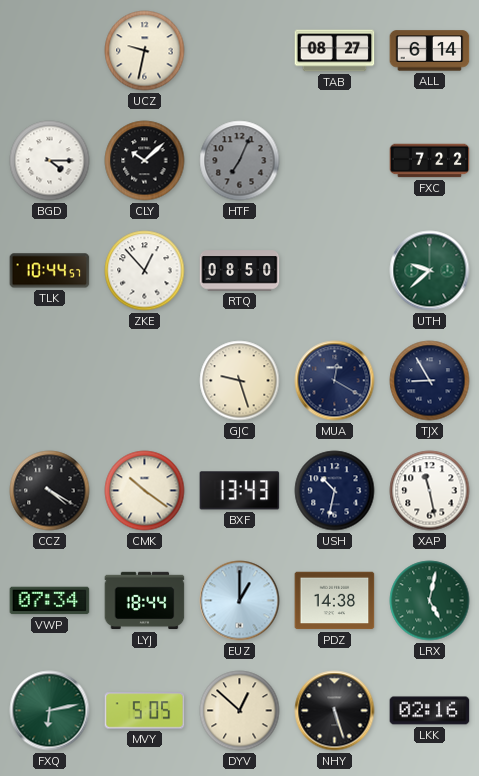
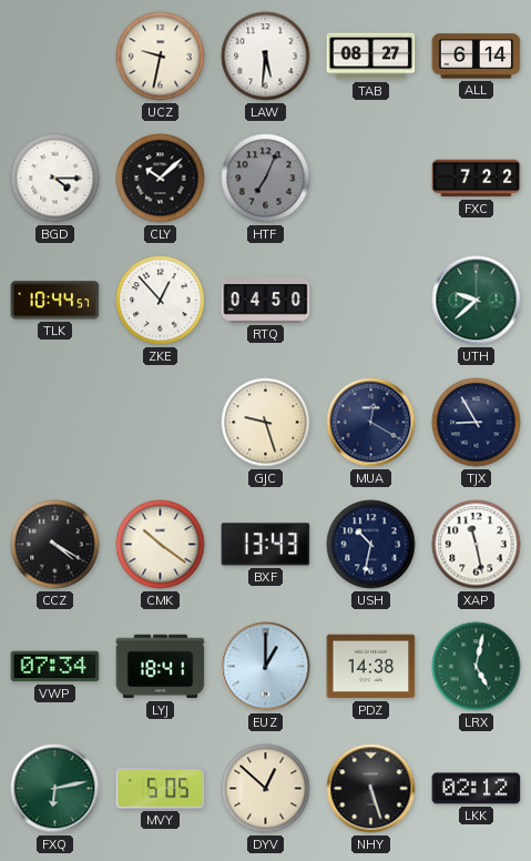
LAW: none -> 5:31
RTQ: 08:50 -> 04:50
LYJ: 18:44 -> 18:41
LKK: 02:16 -> 02:12
